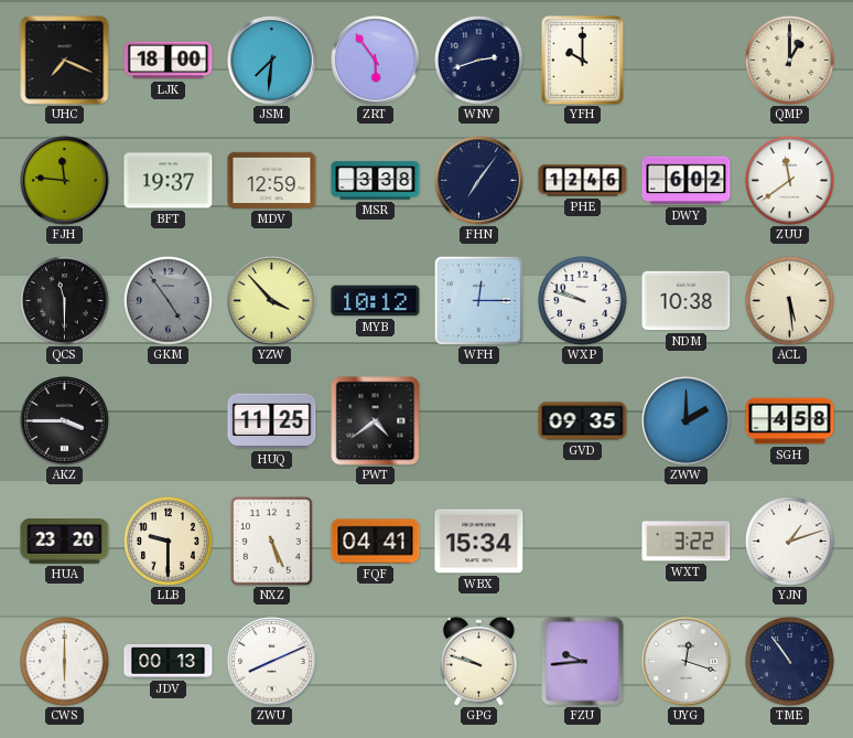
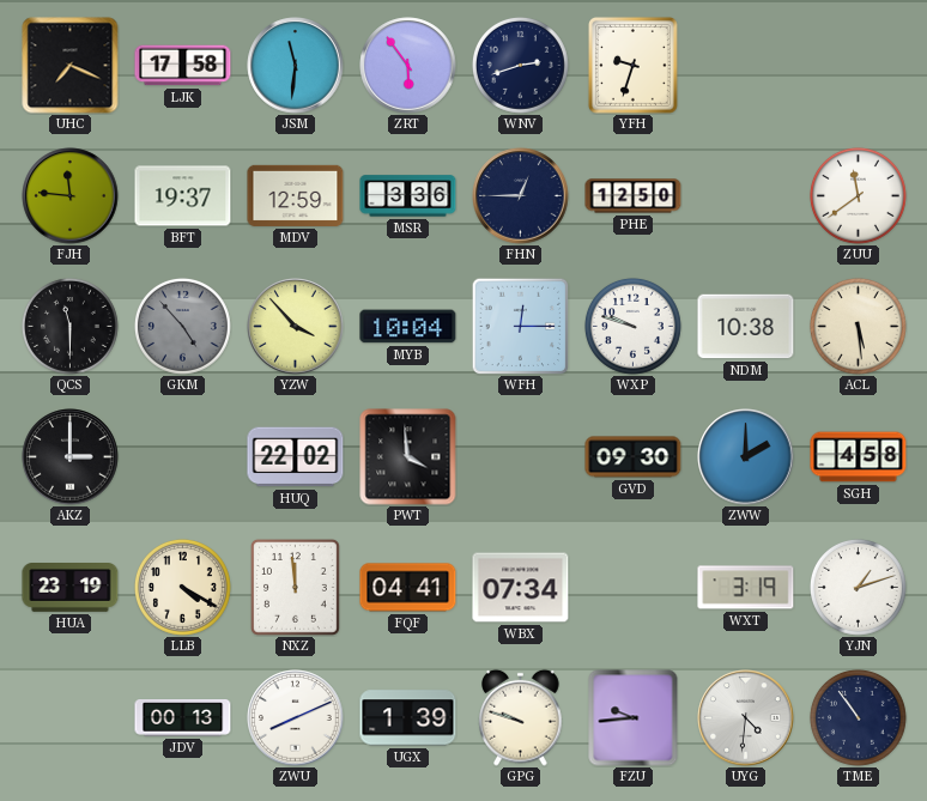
LJK: 18:00 -> 17:58
JSM: 7:31 -> 11:31
YFH: 10:00 -> 9:33
QMP: 1:00 -> none
MSR: 3:38 -> 3:36
FHN: 7:06 -> 12:45
PHE: 12:46 -> 12:50
DWY: 6:02 -> none
GKM: 4:54 -> 4:53
MYB: 10:12 -> 10:04
AKZ: 3:45 -> 3:00
HUQ: 11:25 -> 22:02
PWT: 4:39 -> 3:59
GVD: 09:35 -> 09:30
HUA: 23:20 -> 23:19
LLB: 9:30 -> 4:20
NXZ: 5:26 -> 11:59
WBX: 15:34 -> 07:34
WXT: 3:22 -> 3:19
CWS: 6:00 -> none
UGX: none -> 1:39
UYG: 12:18 -> 4:31
